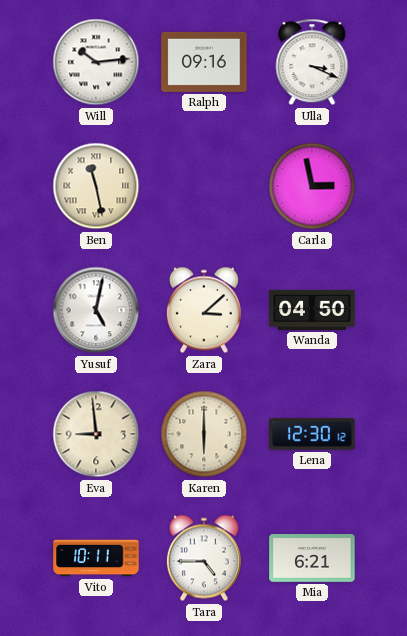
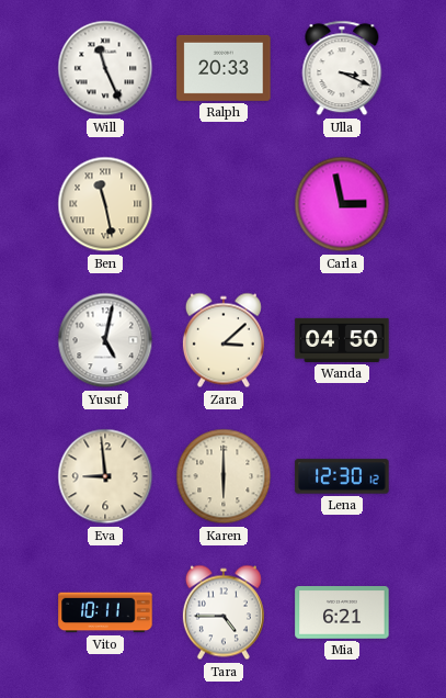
Will: 10:14 -> 11:26
Ralph: 09:16 -> 20:33
